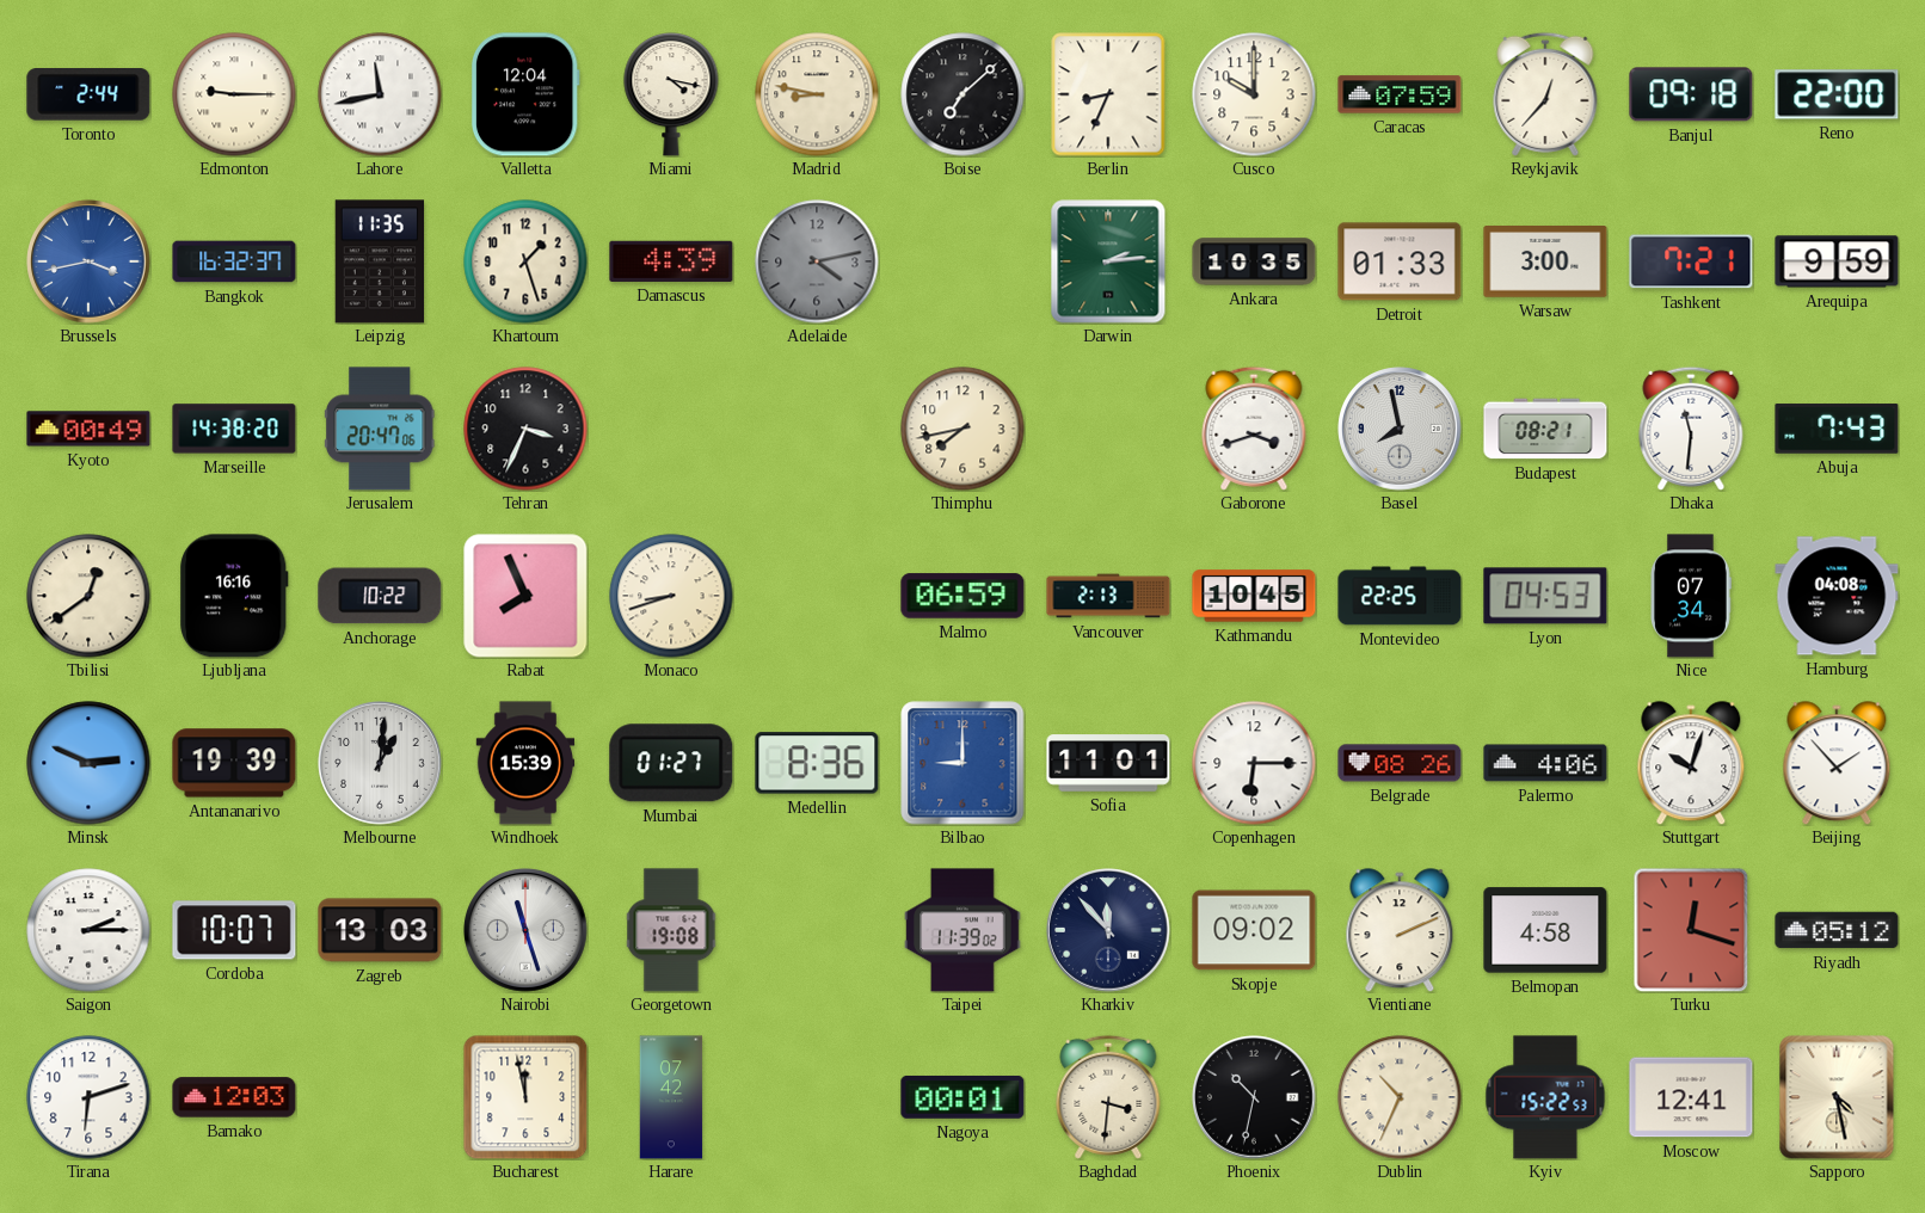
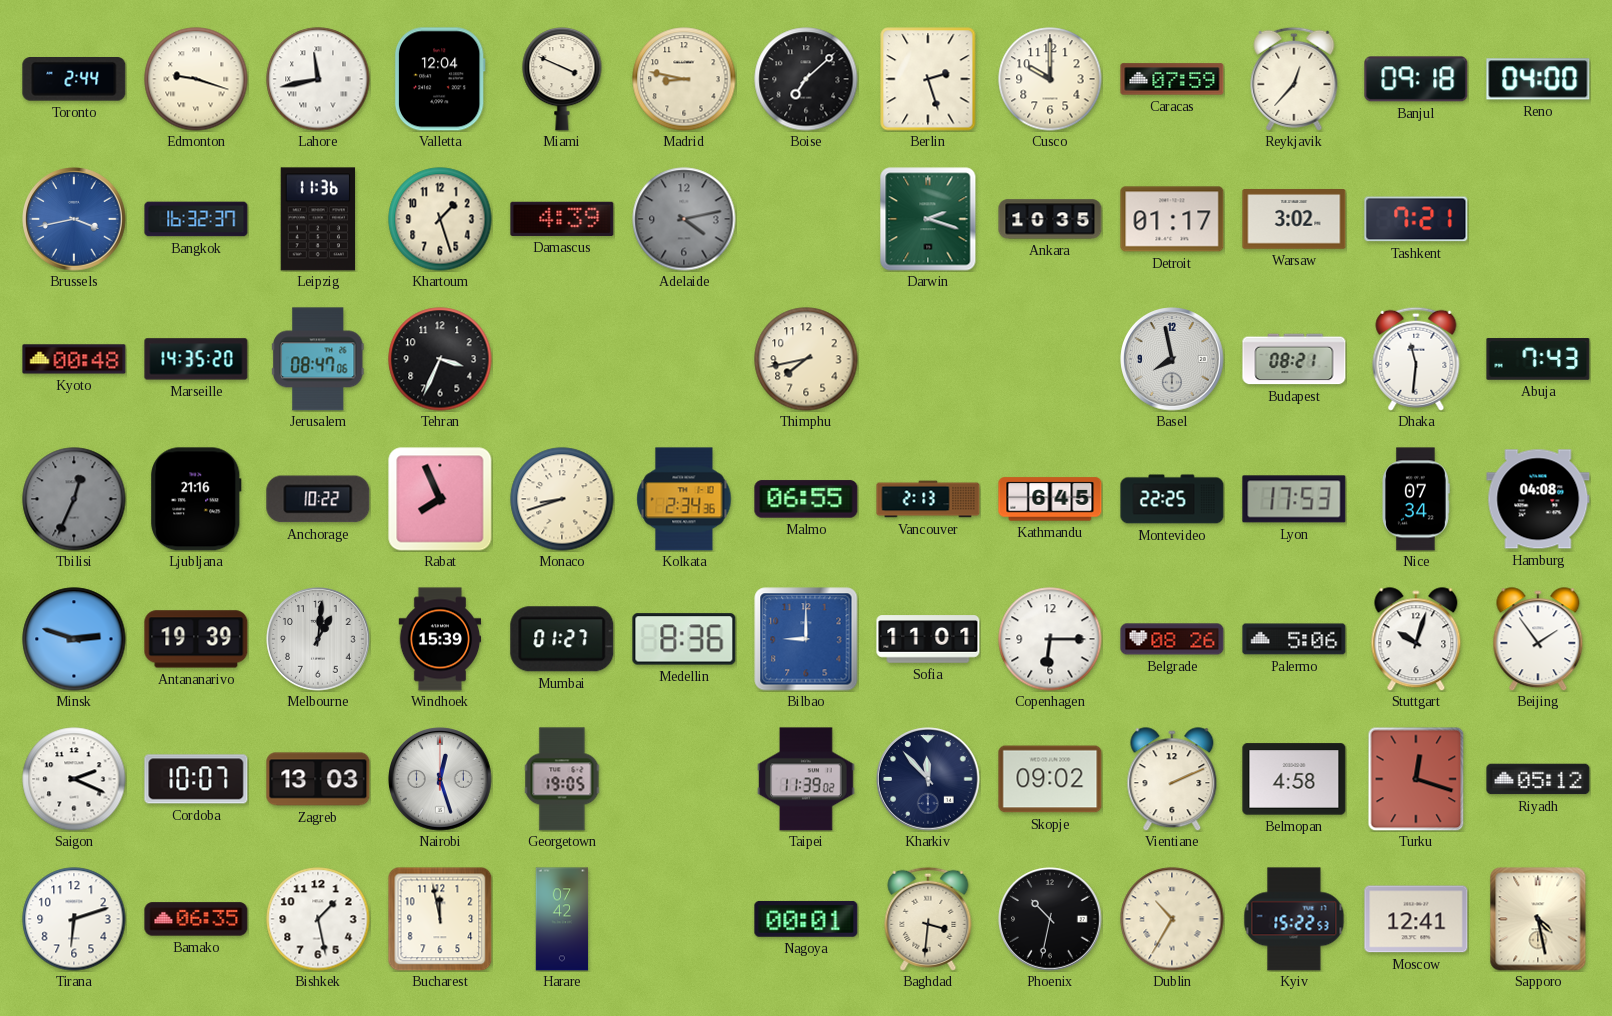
Edmonton: 9:15 -> 9:18
Miami: 4:17 -> 3:49
Berlin: 8:34 -> 2:27
Reno: 22:00 -> 04:00
Leipzig: 11:35 -> 11:36
Darwin: 2:14 -> 2:18
Detroit: 01:33 -> 01:17
Warsaw: 3:00 -> 3:02
Arequipa: 9:59 -> none
Kyoto: 00:49 -> 00:48
Marseille: 14:38 -> 14:35
Jerusalem: 20:47 -> 08:47
Gaborone: 3:42 -> none
Tbilisi: 12:39 -> 12:34
Tbilisi dial: cream -> grey
Ljubljana: 16:16 -> 21:16
Kolkata: none -> 2:34
Malmo: 06:59 -> 06:55
Kathmandu: 10:45 -> 6:45
Lyon: 04:53 -> 17:53
Minsk: 2:49 -> 2:48
Palermo: 4:06 -> 5:06
Beijing: 1:53 -> 1:54
Saigon: 2:15 -> 2:19
Nairobi: 11:27 -> 12:27
Georgetown: 19:08 -> 19:05
Bamako: 12:03 -> 06:35
Bishkek: none -> 1:28
Dublin: 10:34 -> 10:35
